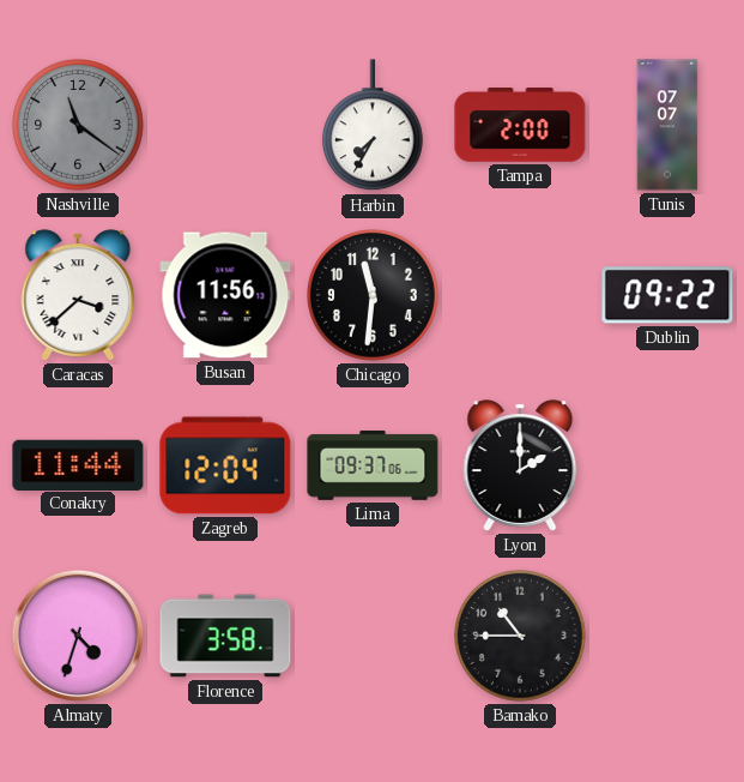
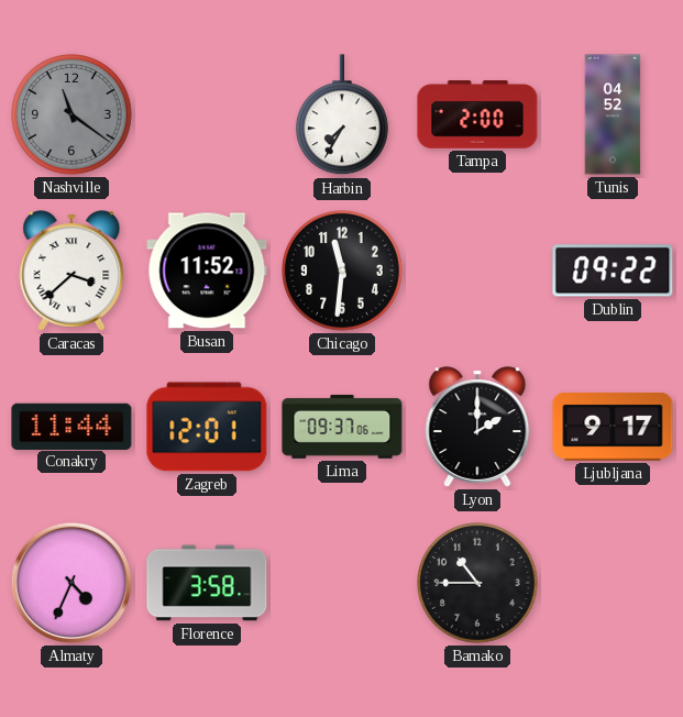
Tunis: 07:07 -> 04:52
Busan: 11:56 -> 11:52
Zagreb: 12:04 -> 12:01
Ljubljana: none -> 9:17
Almaty: 4:33 -> 4:34
